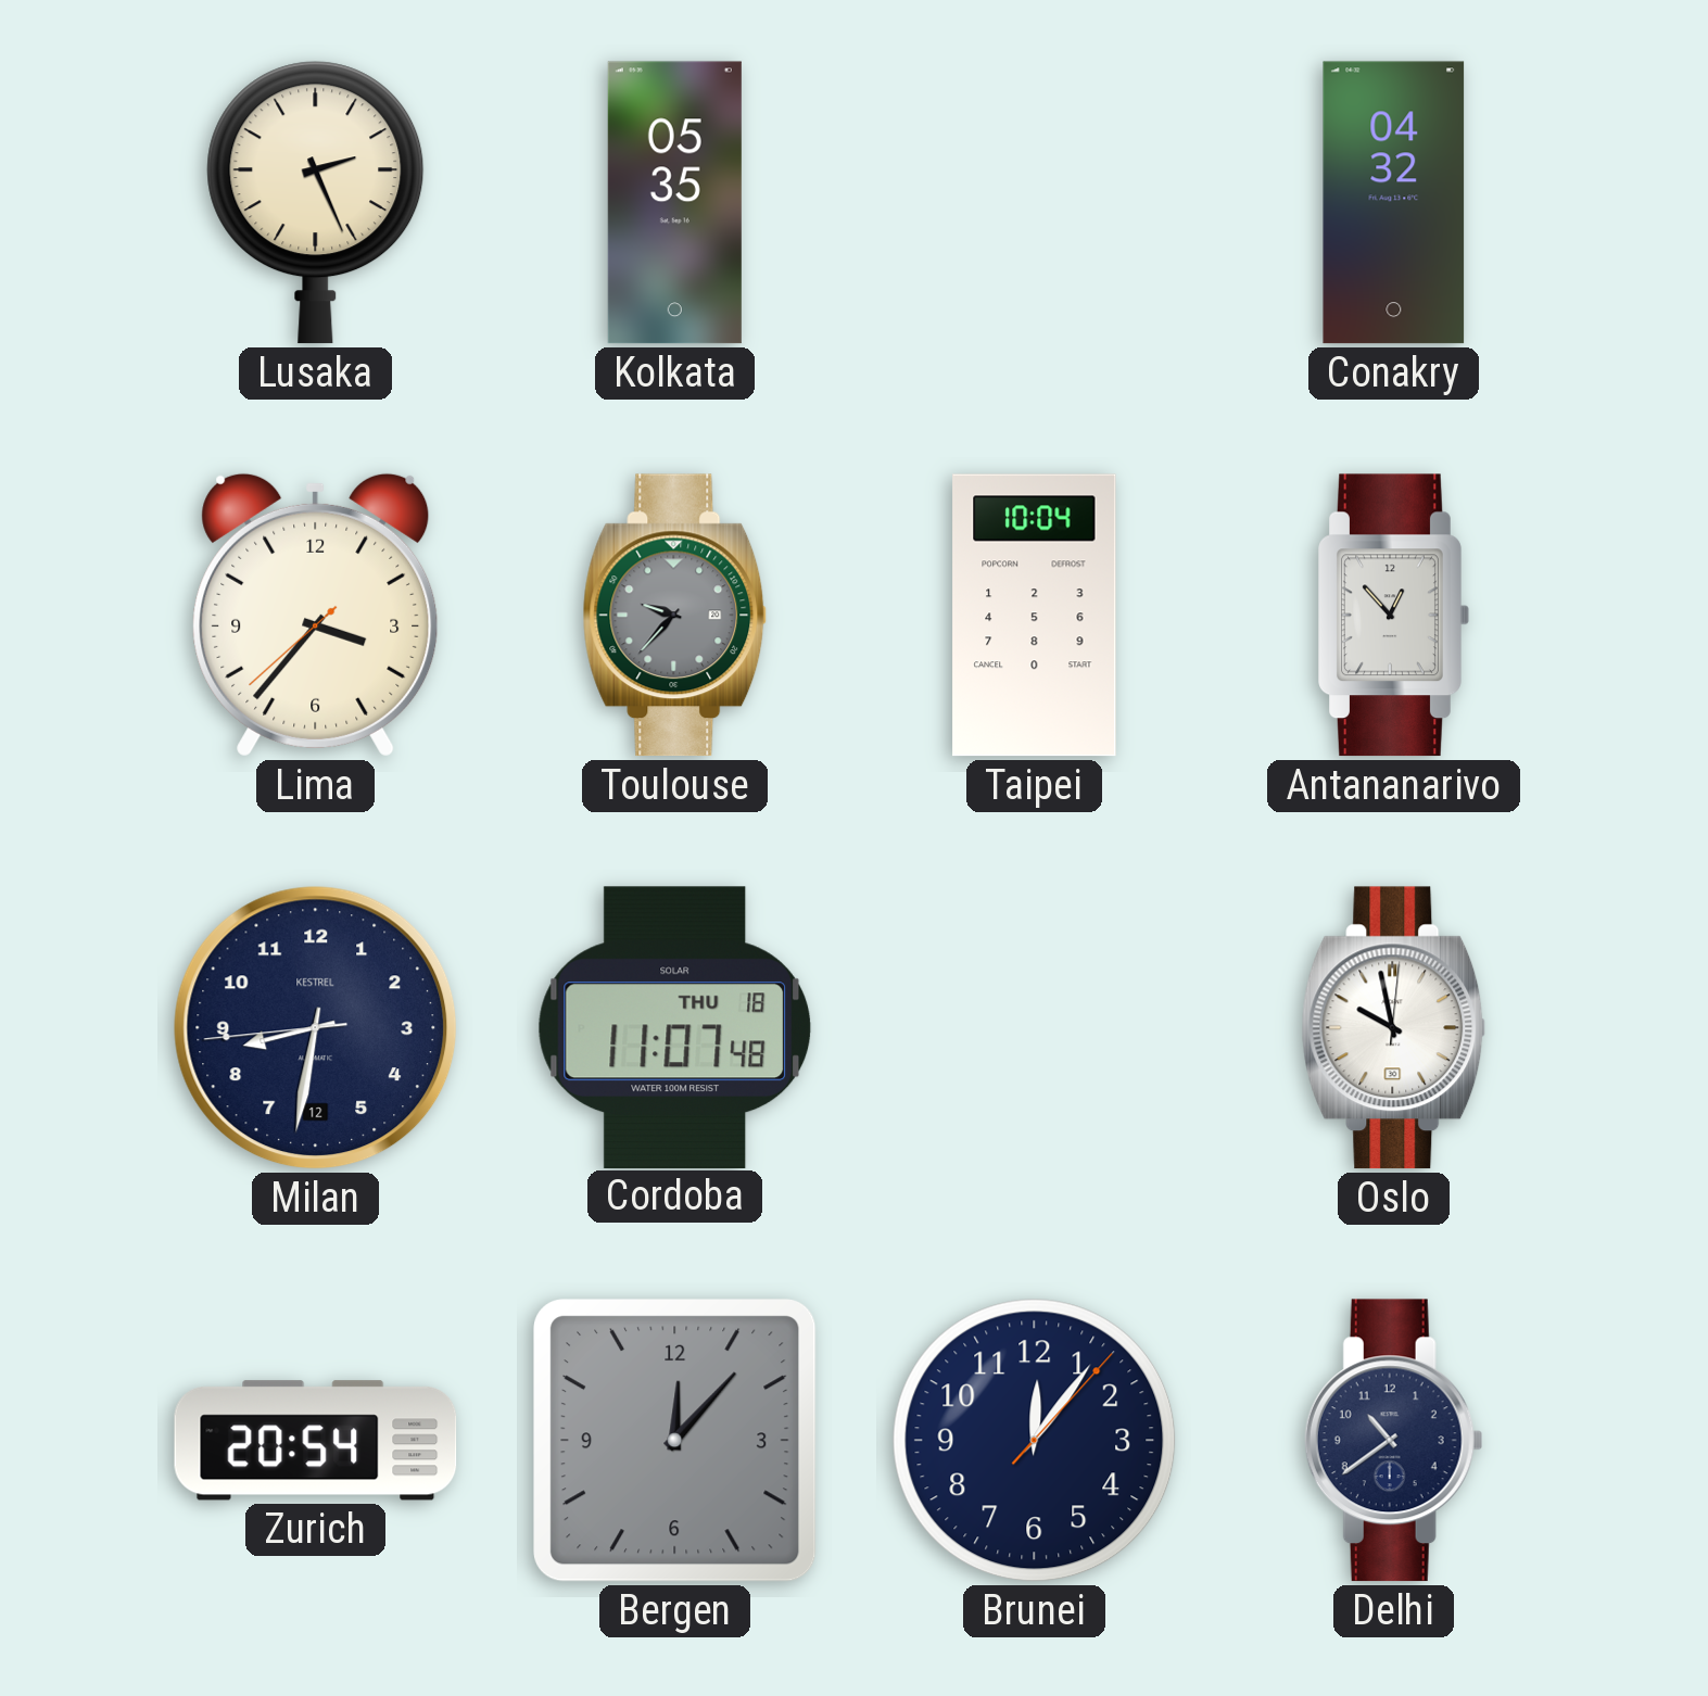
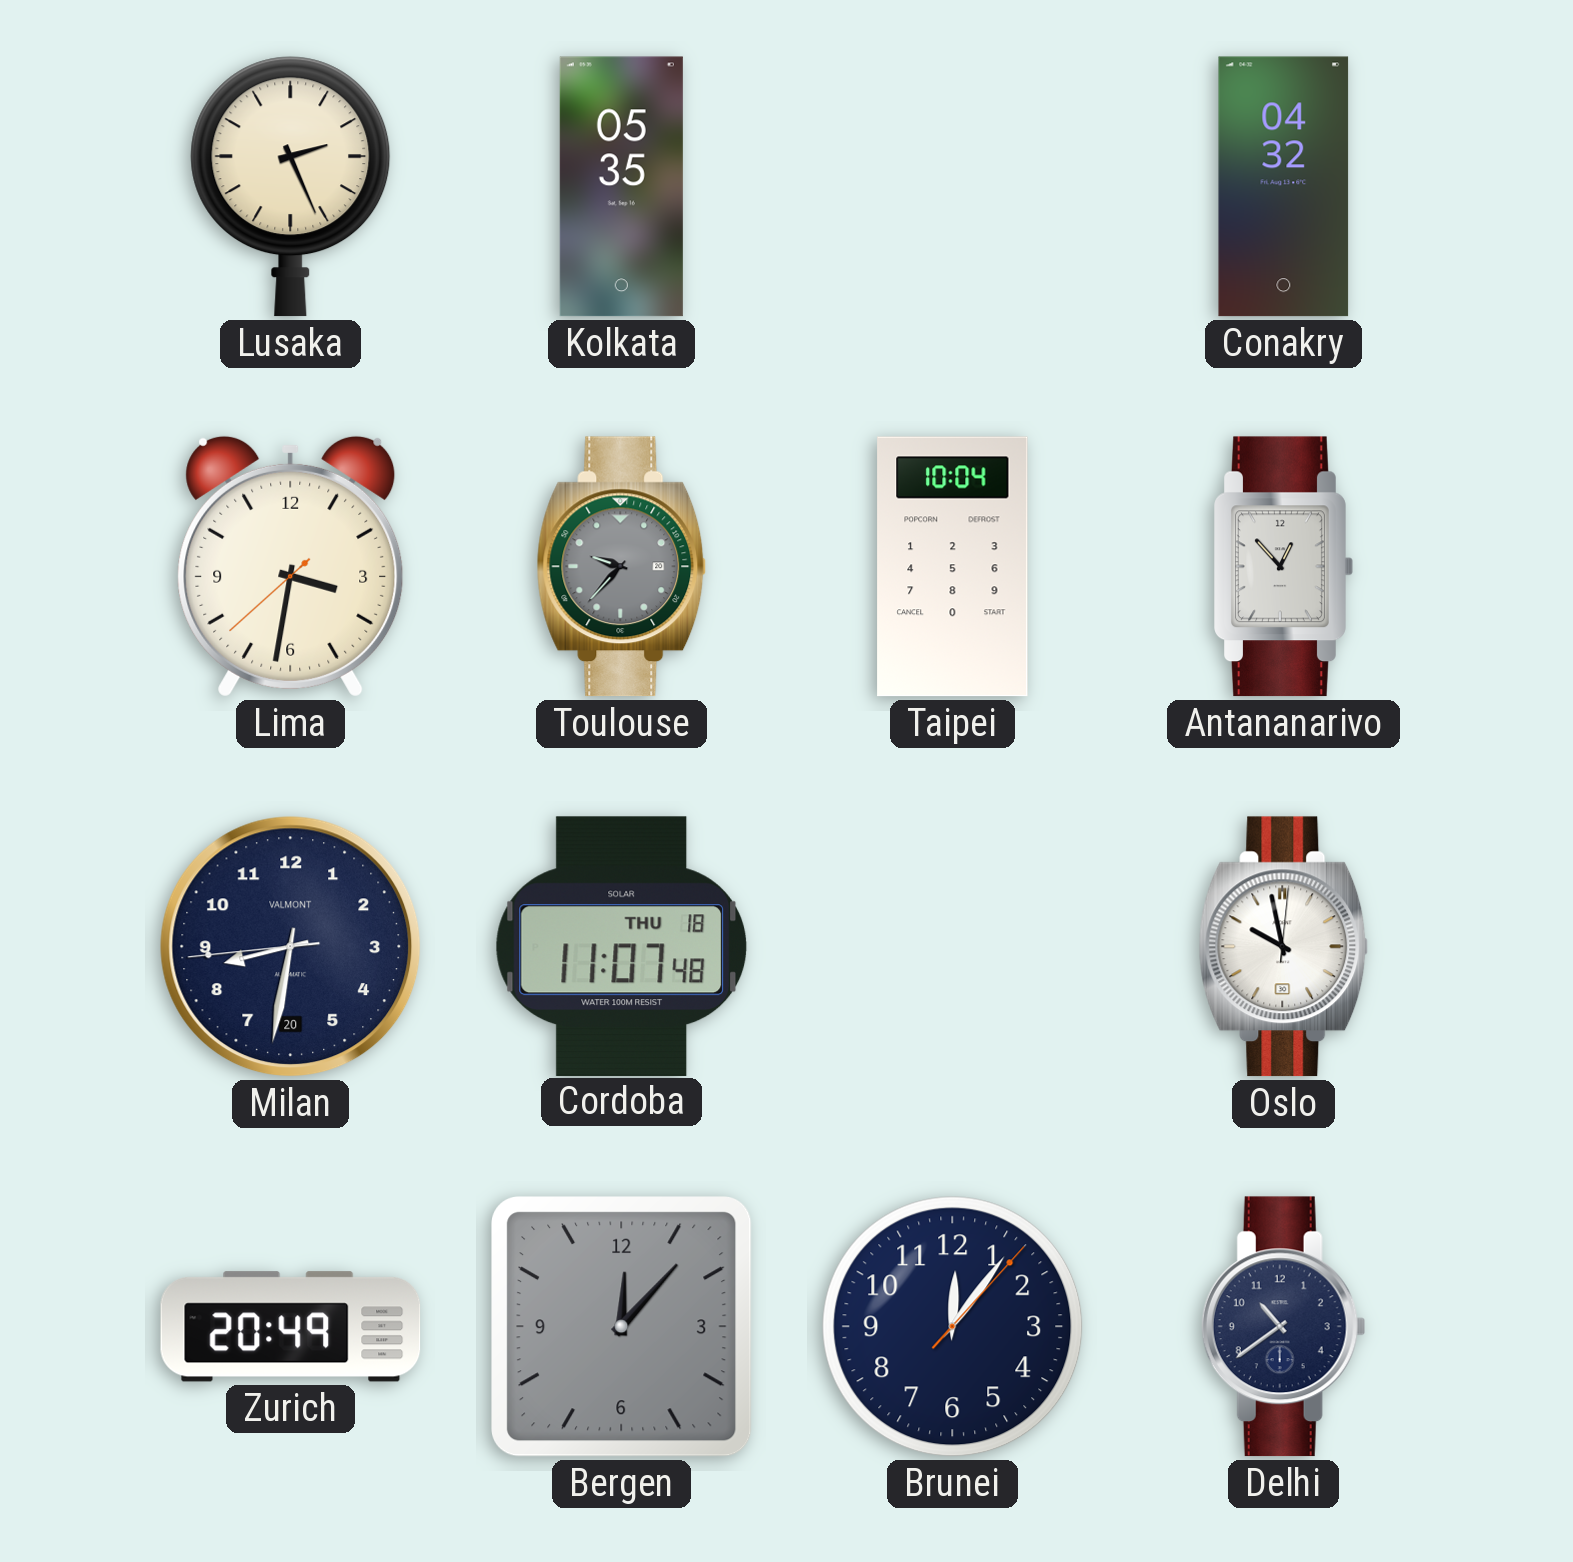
Lima: 3:36 -> 3:31
Milan date: 12 -> 20
Milan brand: KESTREL -> VALMONT
Zurich: 20:54 -> 20:49
